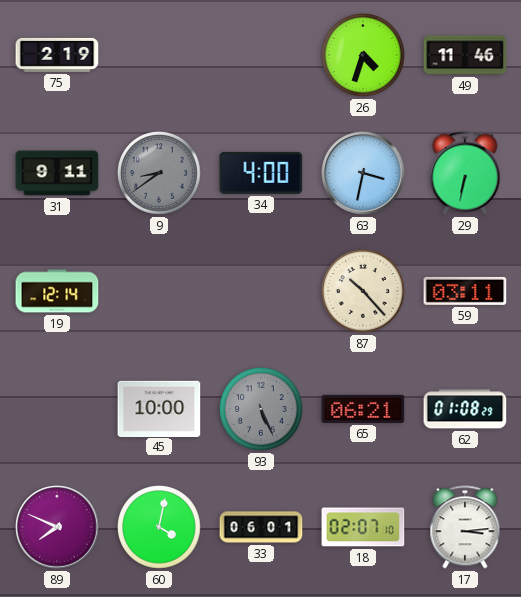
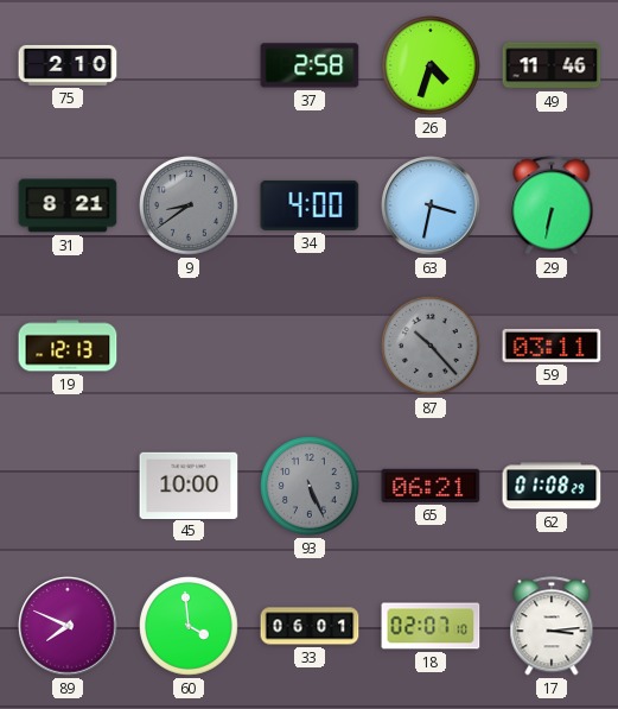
75: 2:19 -> 2:10
37: none -> 2:58
31: 9:11 -> 8:21
19: 12:14 -> 12:13
87 dial: cream -> grey
60: 4:02 -> 3:59
